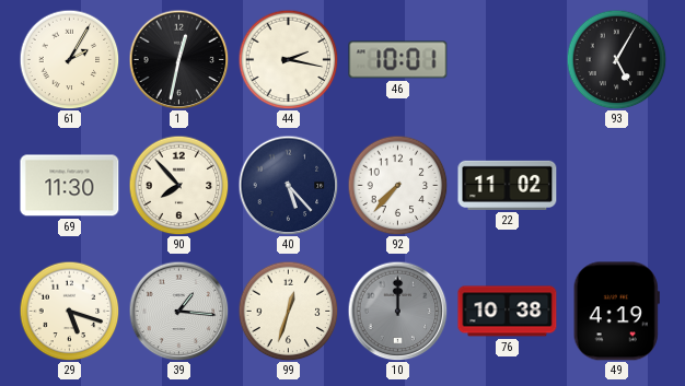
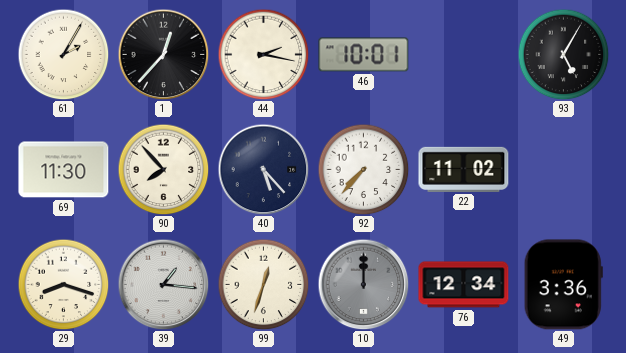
1: 12:32 -> 12:37
29: 5:18 -> 8:18
76: 10:38 -> 12:34
49: 4:19 -> 3:36
